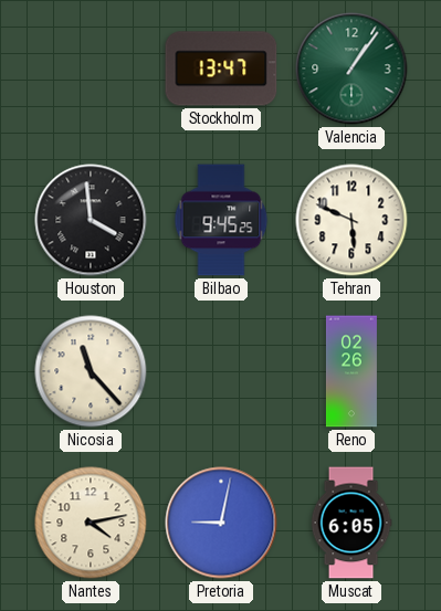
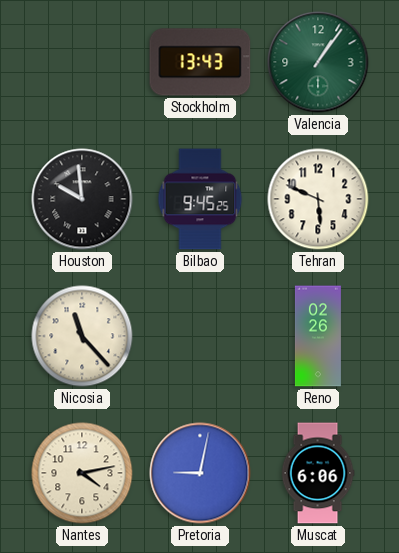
Stockholm: 13:47 -> 13:43
Houston: 3:59 -> 9:59
Muscat: 6:05 -> 6:06
